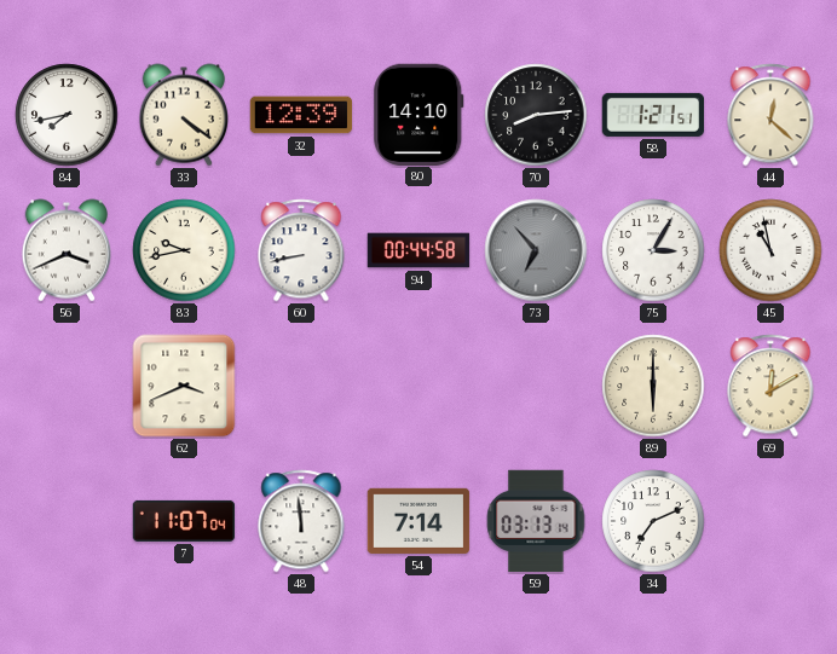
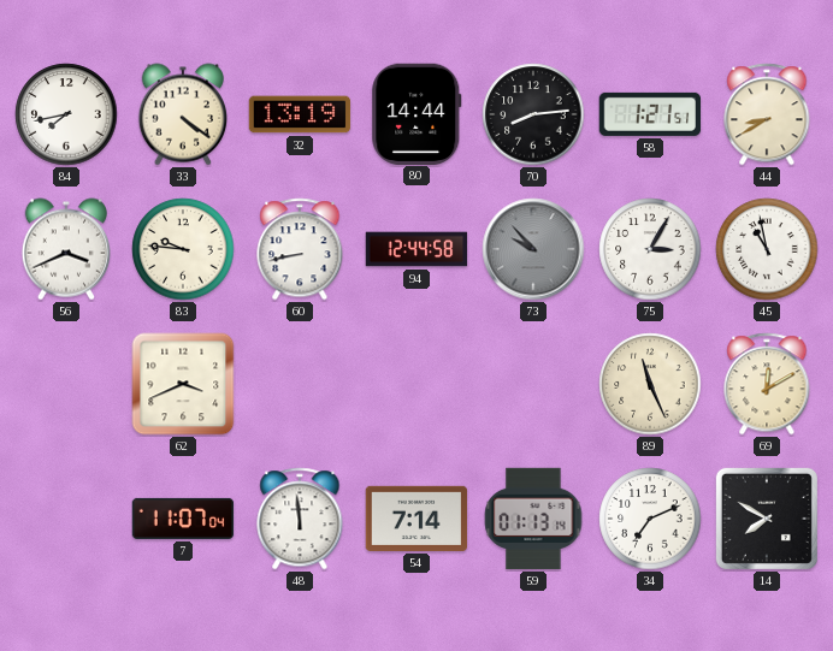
32: 12:39 -> 13:19
80: 14:10 -> 14:44
44: 12:22 -> 8:40
83: 9:43 -> 9:46
94: 00:44 -> 12:44
73: 6:53 -> 9:53
89: 6:00 -> 11:26
59: 03:13 -> 01:13
14: none -> 7:50
